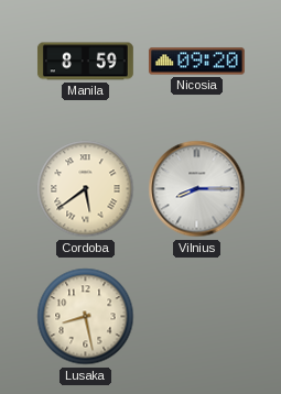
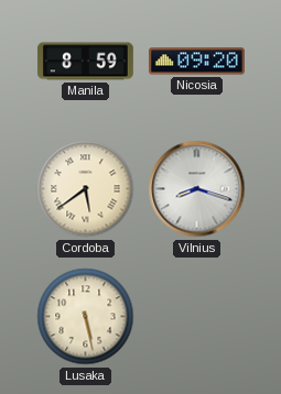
Vilnius: 8:15 -> 8:18
Lusaka: 8:28 -> 5:28
